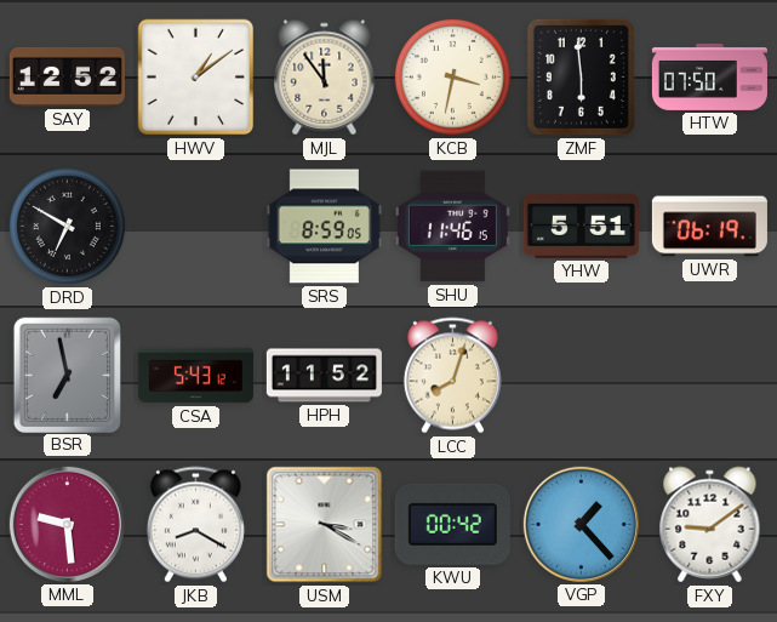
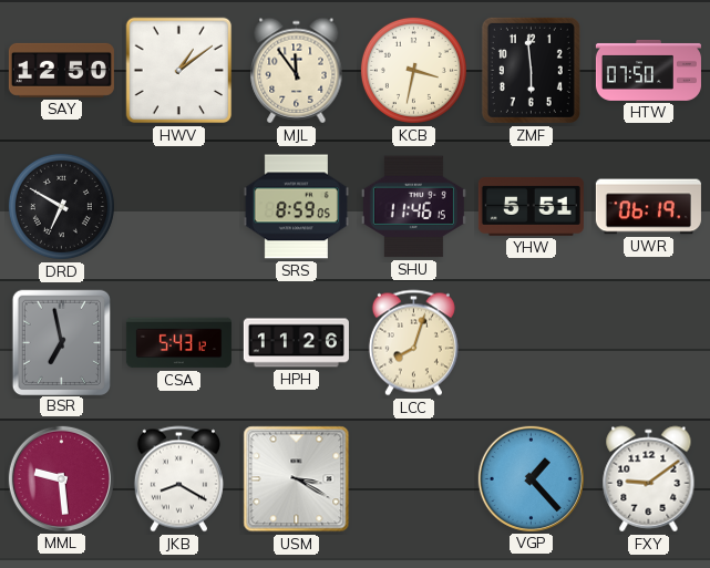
SAY: 12:52 -> 12:50
HPH: 11:52 -> 11:26
KWU: 00:42 -> none
